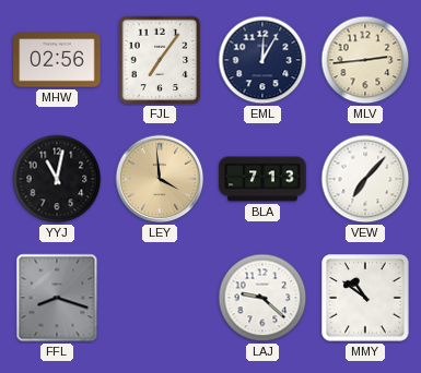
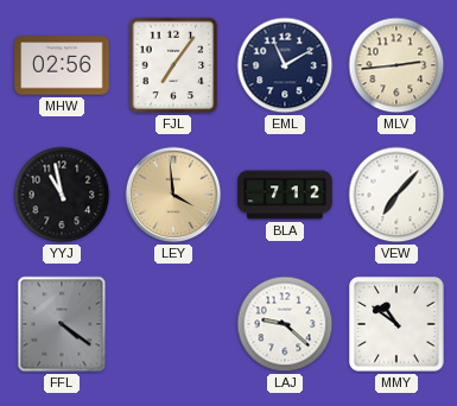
EML: 12:05 -> 11:10
YYJ: 11:02 -> 10:58
BLA: 7:13 -> 7:12
FFL: 8:18 -> 4:21
